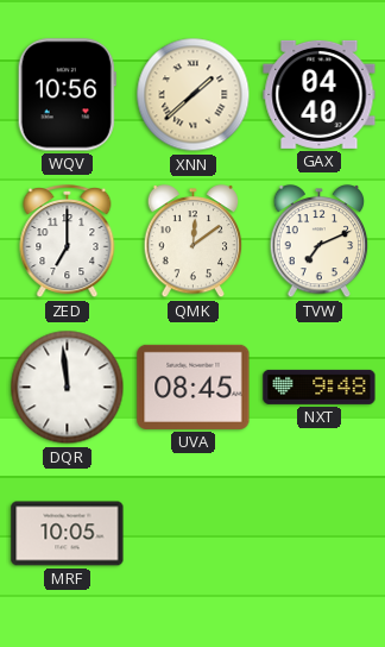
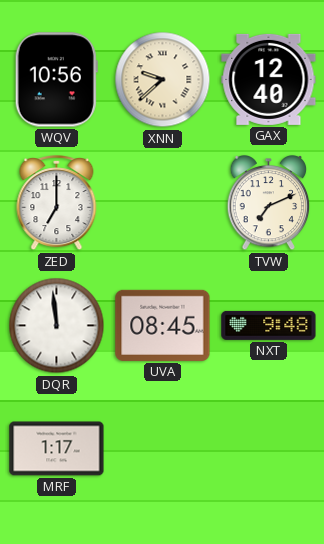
XNN: 1:38 -> 9:38
GAX: 04:40 -> 12:40
QMK: 12:09 -> none
MRF: 10:05 -> 1:17
